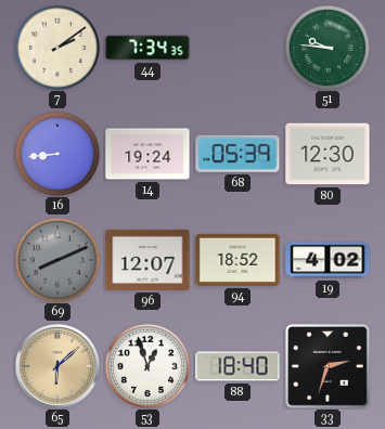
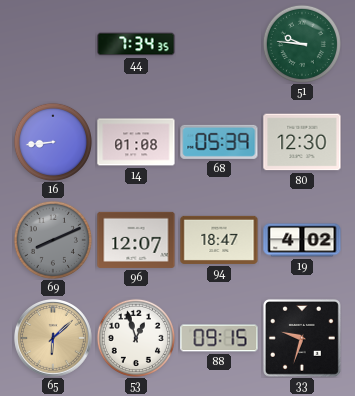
7: 2:09 -> none
14: 19:24 -> 01:08
94: 18:52 -> 18:47
88: 18:40 -> 09:15
33: 2:33 -> 9:33
